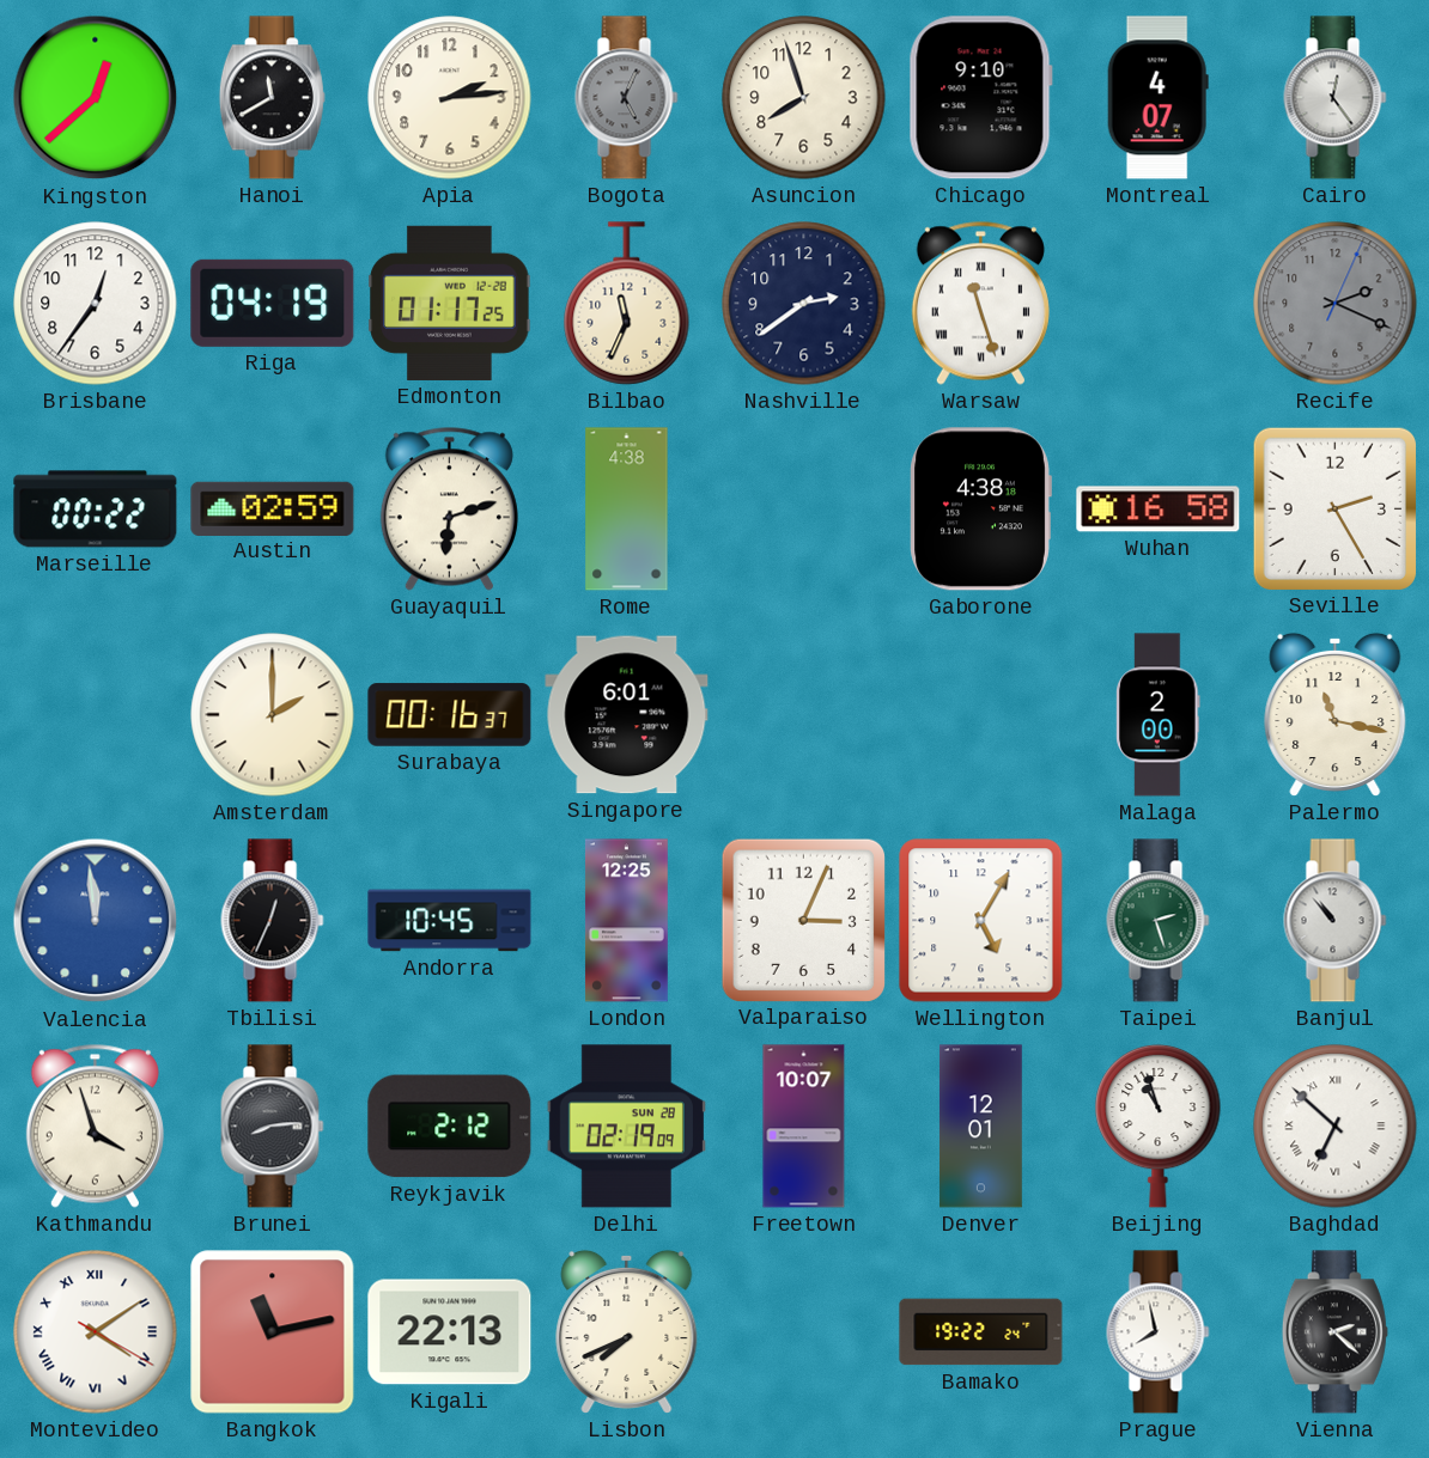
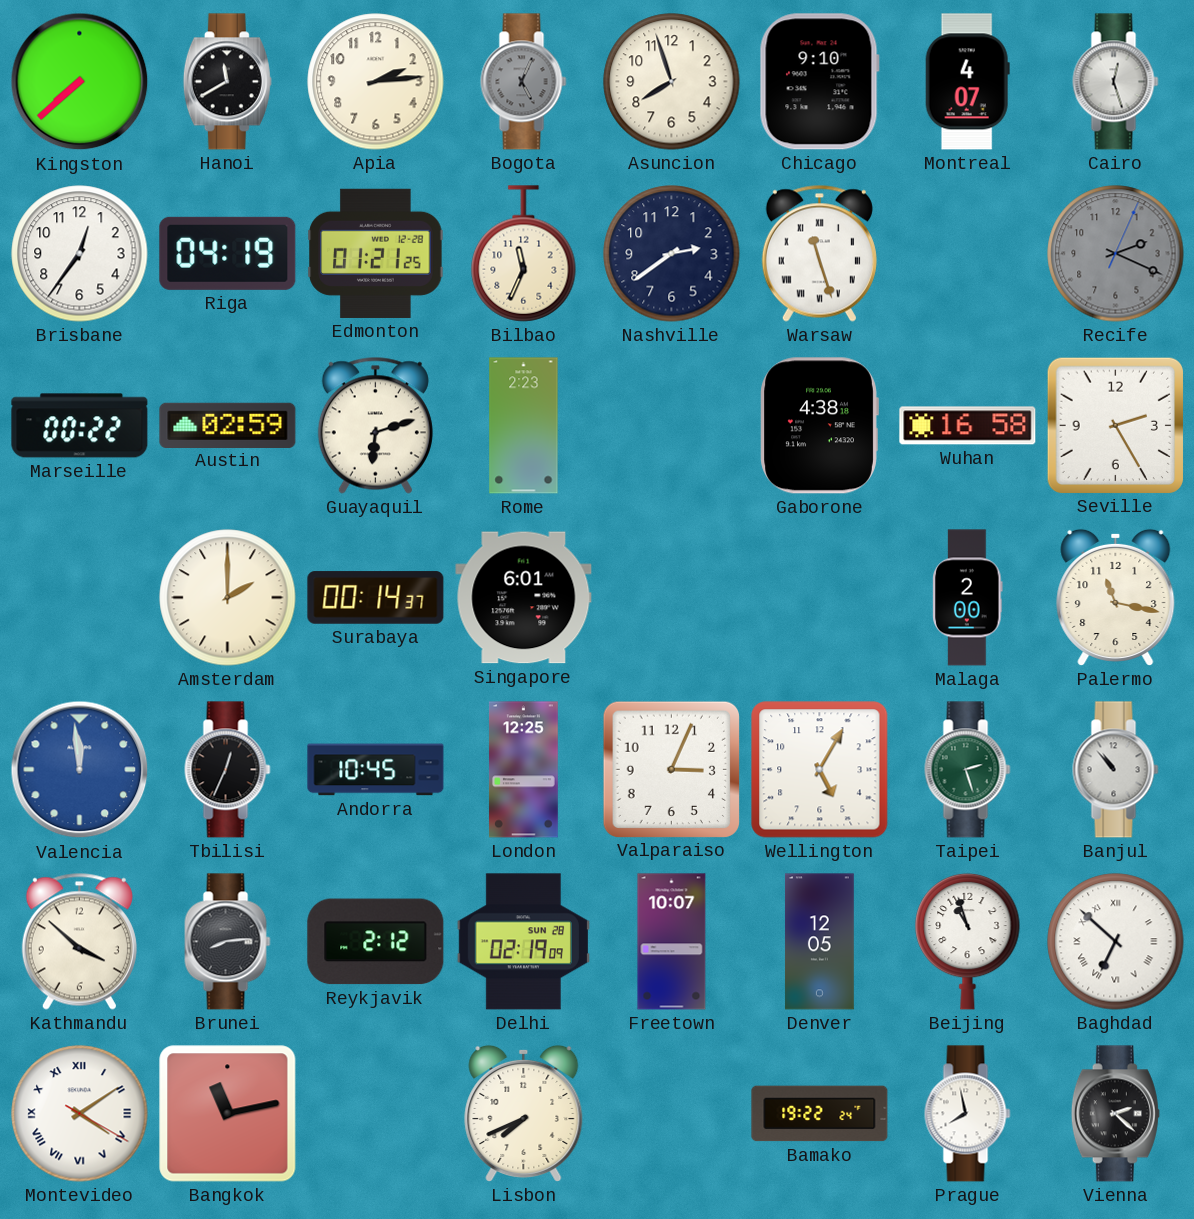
Kingston: 12:38 -> 7:38
Cairo: 12:24 -> 12:27
Edmonton: 01:17 -> 01:21
Rome: 4:38 -> 2:23
Surabaya: 00:16 -> 00:14
Kathmandu: 3:57 -> 3:52
Denver: 12:01 -> 12:05
Kigali: 22:13 -> none
